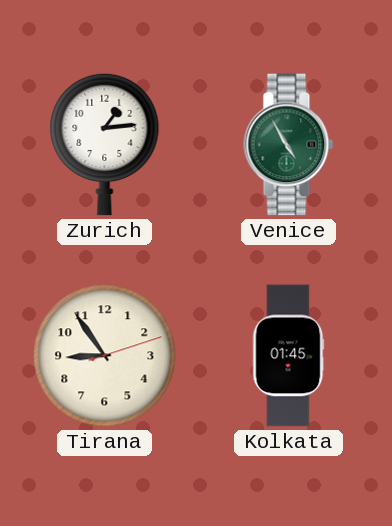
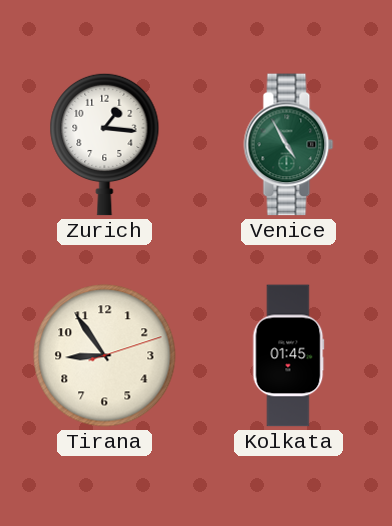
Zurich: 1:14 -> 1:16
